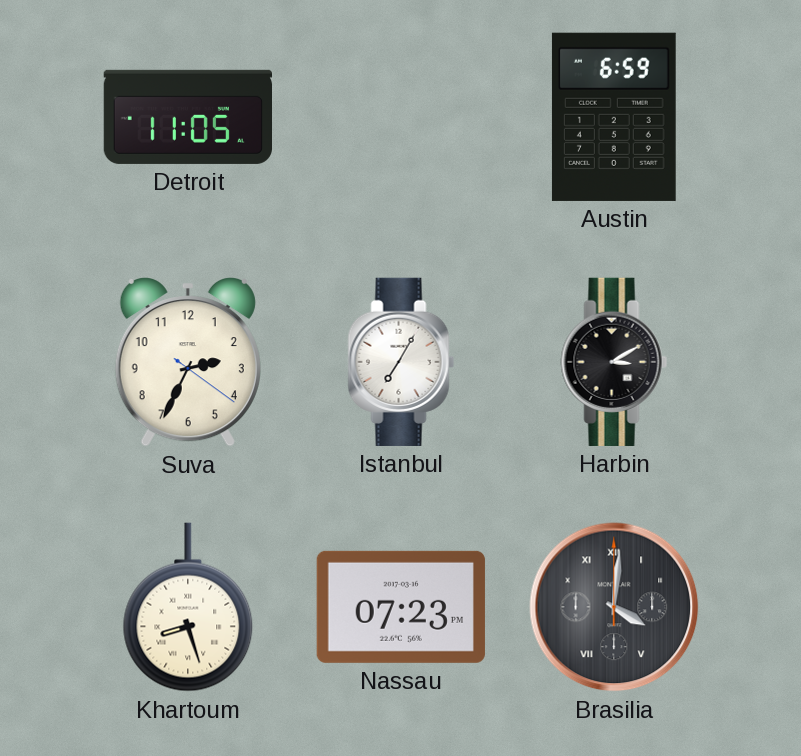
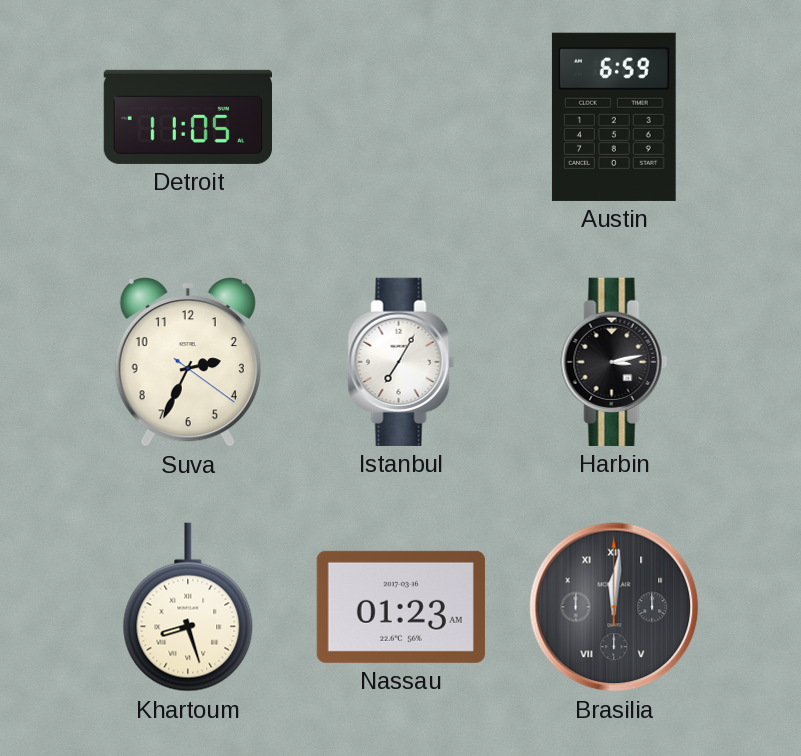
Harbin: 3:10 -> 3:13
Nassau: 07:23 -> 01:23
Brasilia: 4:01 -> 12:01
